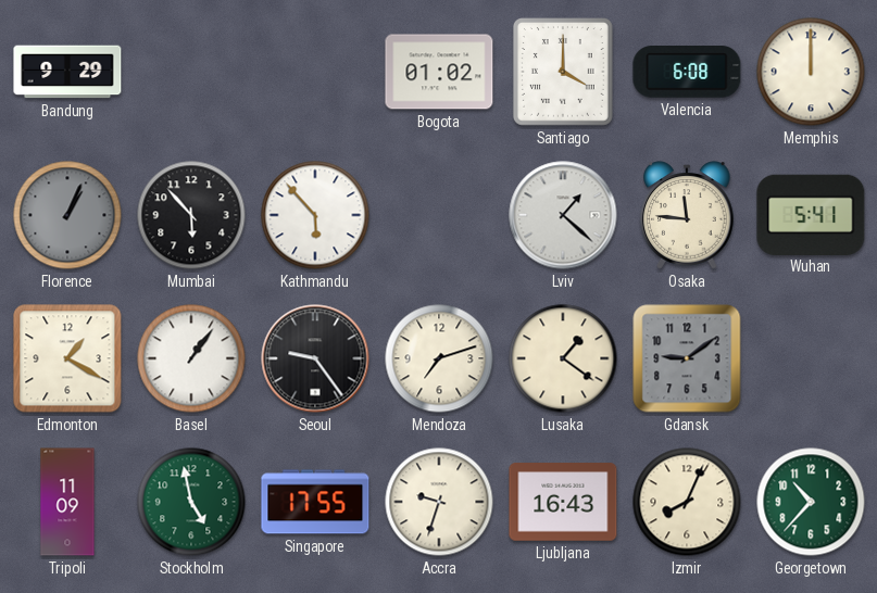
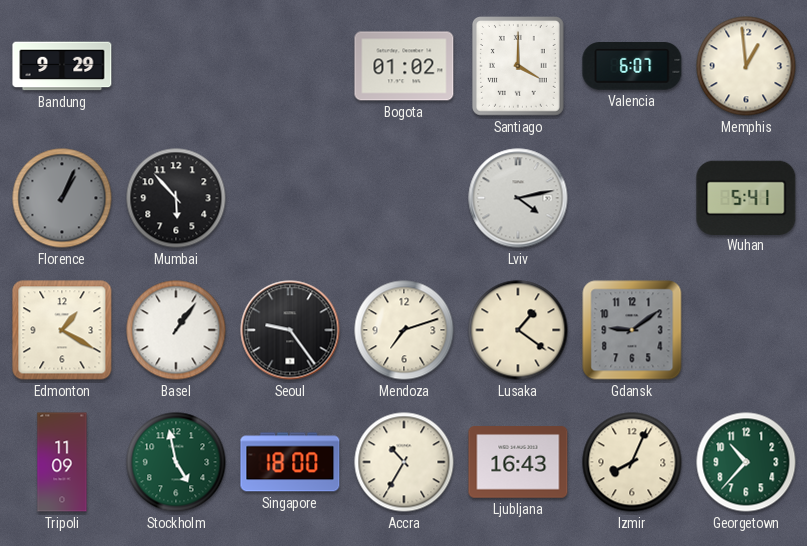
Valencia: 6:08 -> 6:07
Memphis: 12:00 -> 12:59
Kathmandu: 5:53 -> none
Lviv: 1:22 -> 4:13
Osaka: 11:46 -> none
Singapore: 17:55 -> 18:00
Accra: 9:33 -> 10:35
